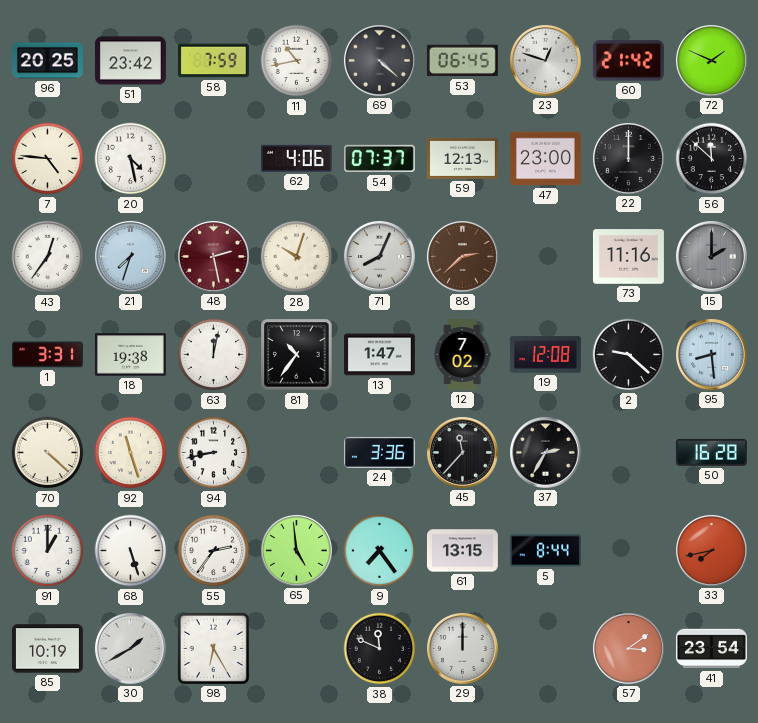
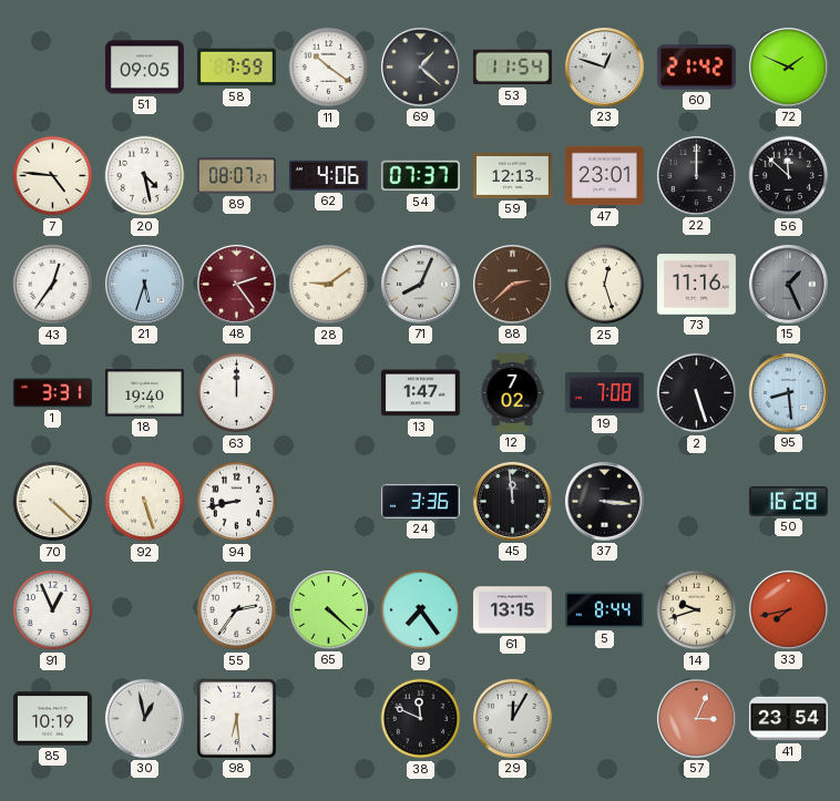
96: 20:25 -> none
51: 23:42 -> 09:05
11: 10:43 -> 10:21
69: 4:22 -> 1:22
53: 06:45 -> 11:54
89: none -> 08:07
47: 23:00 -> 23:01
21: 7:33 -> 5:33
48: 2:28 -> 2:24
28: 10:03 -> 9:09
25: none -> 12:27
15: 2:00 -> 1:26
18: 19:38 -> 19:40
63: 12:02 -> 12:00
81: 10:36 -> none
19: 12:08 -> 7:08
2: 9:22 -> 5:27
92: 11:27 -> 5:27
45: 11:37 -> 11:59
37: 2:35 -> 3:16
91: 1:00 -> 12:56
68: 5:27 -> none
65: 4:59 -> 4:22
14: none -> 9:42
30: 1:40 -> 12:58
98: 6:25 -> 6:29
29: 12:00 -> 12:05
57: 3:09 -> 3:04
